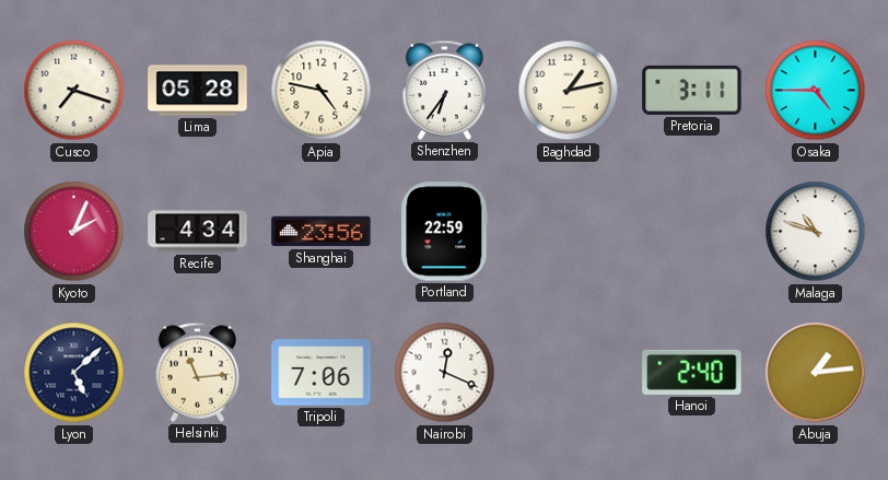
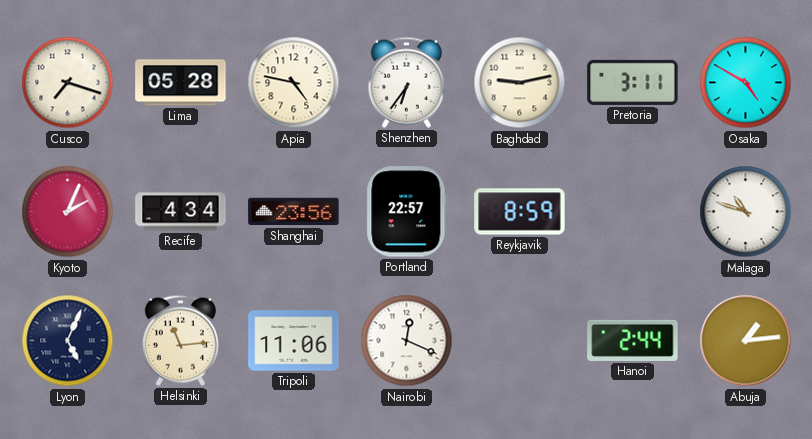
Baghdad: 1:13 -> 9:13
Osaka: 4:45 -> 4:50
Portland: 22:59 -> 22:57
Reykjavik: none -> 8:59
Lyon: 5:08 -> 5:04
Tripoli: 7:06 -> 11:06
Hanoi: 2:40 -> 2:44
